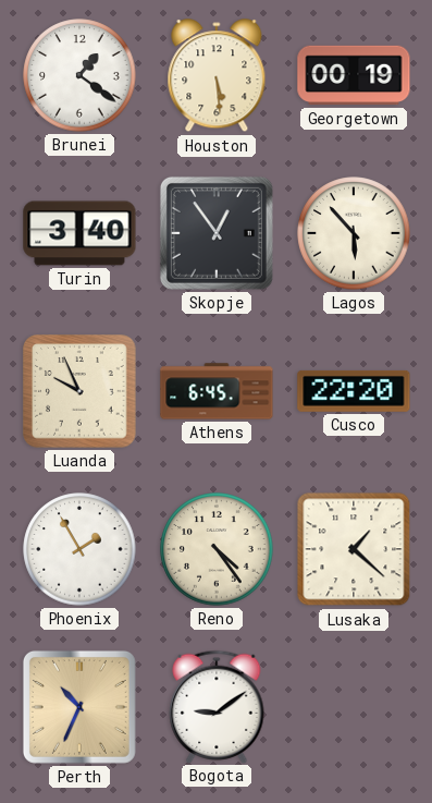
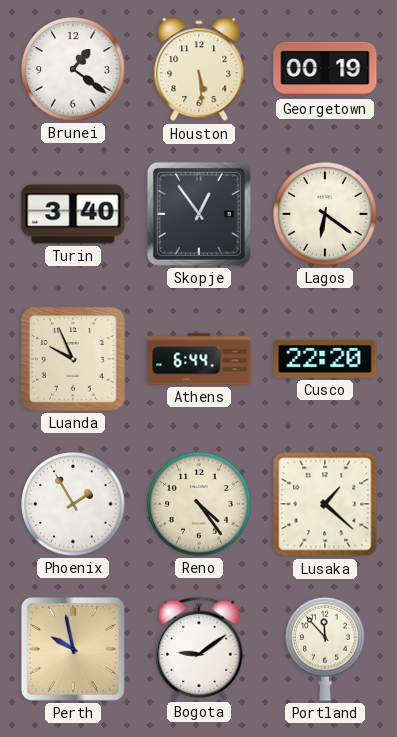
Lagos: 5:53 -> 6:21
Athens: 6:45 -> 6:44
Perth: 10:34 -> 9:58
Portland: none -> 11:53
